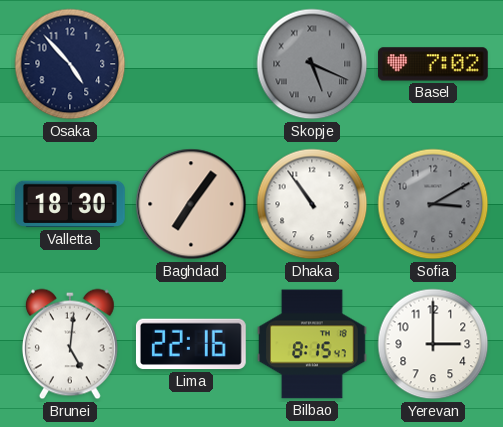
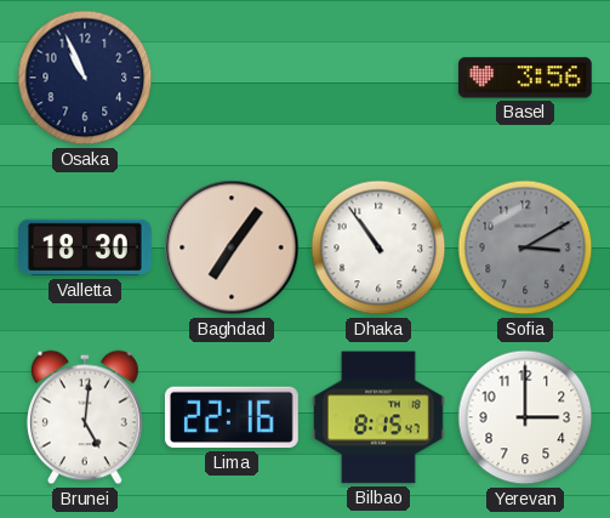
Osaka: 4:53 -> 10:56
Skopje: 5:19 -> none
Basel: 7:02 -> 3:56
